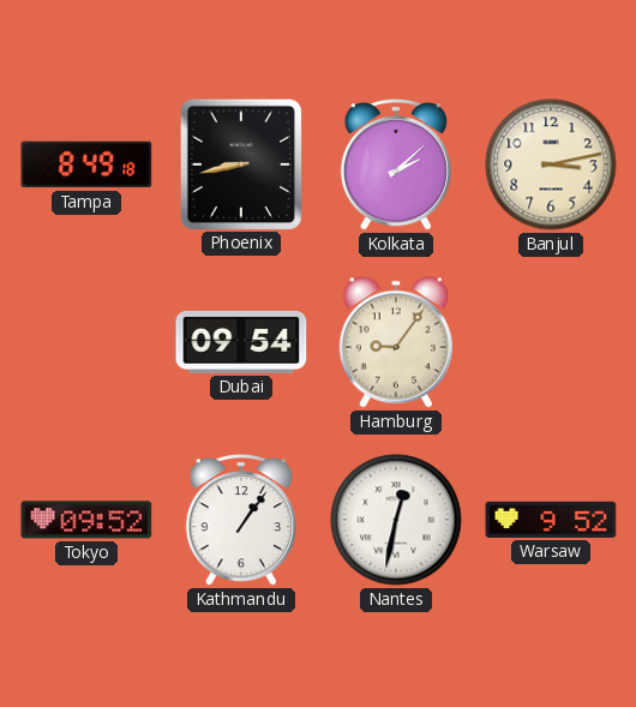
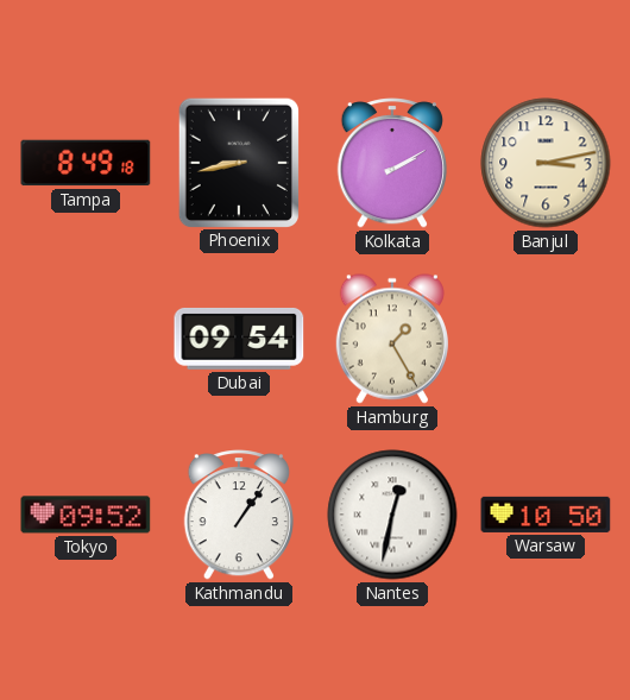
Kolkata: 2:08 -> 2:10
Hamburg: 9:06 -> 1:25
Warsaw: 9:52 -> 10:50
